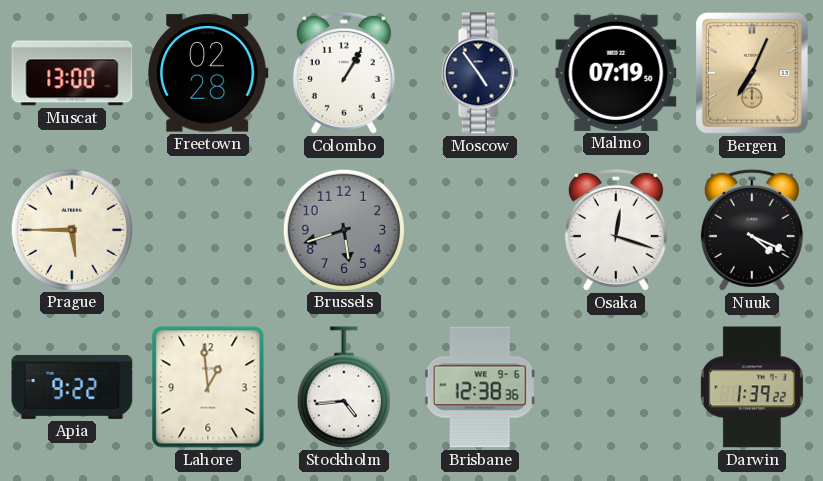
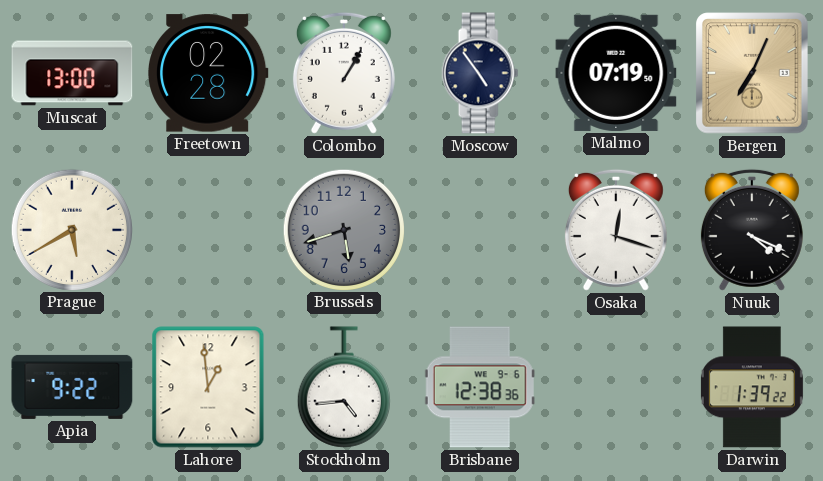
Prague: 5:45 -> 5:40
